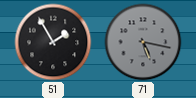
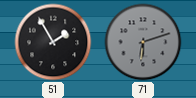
71: 5:17 -> 6:12
